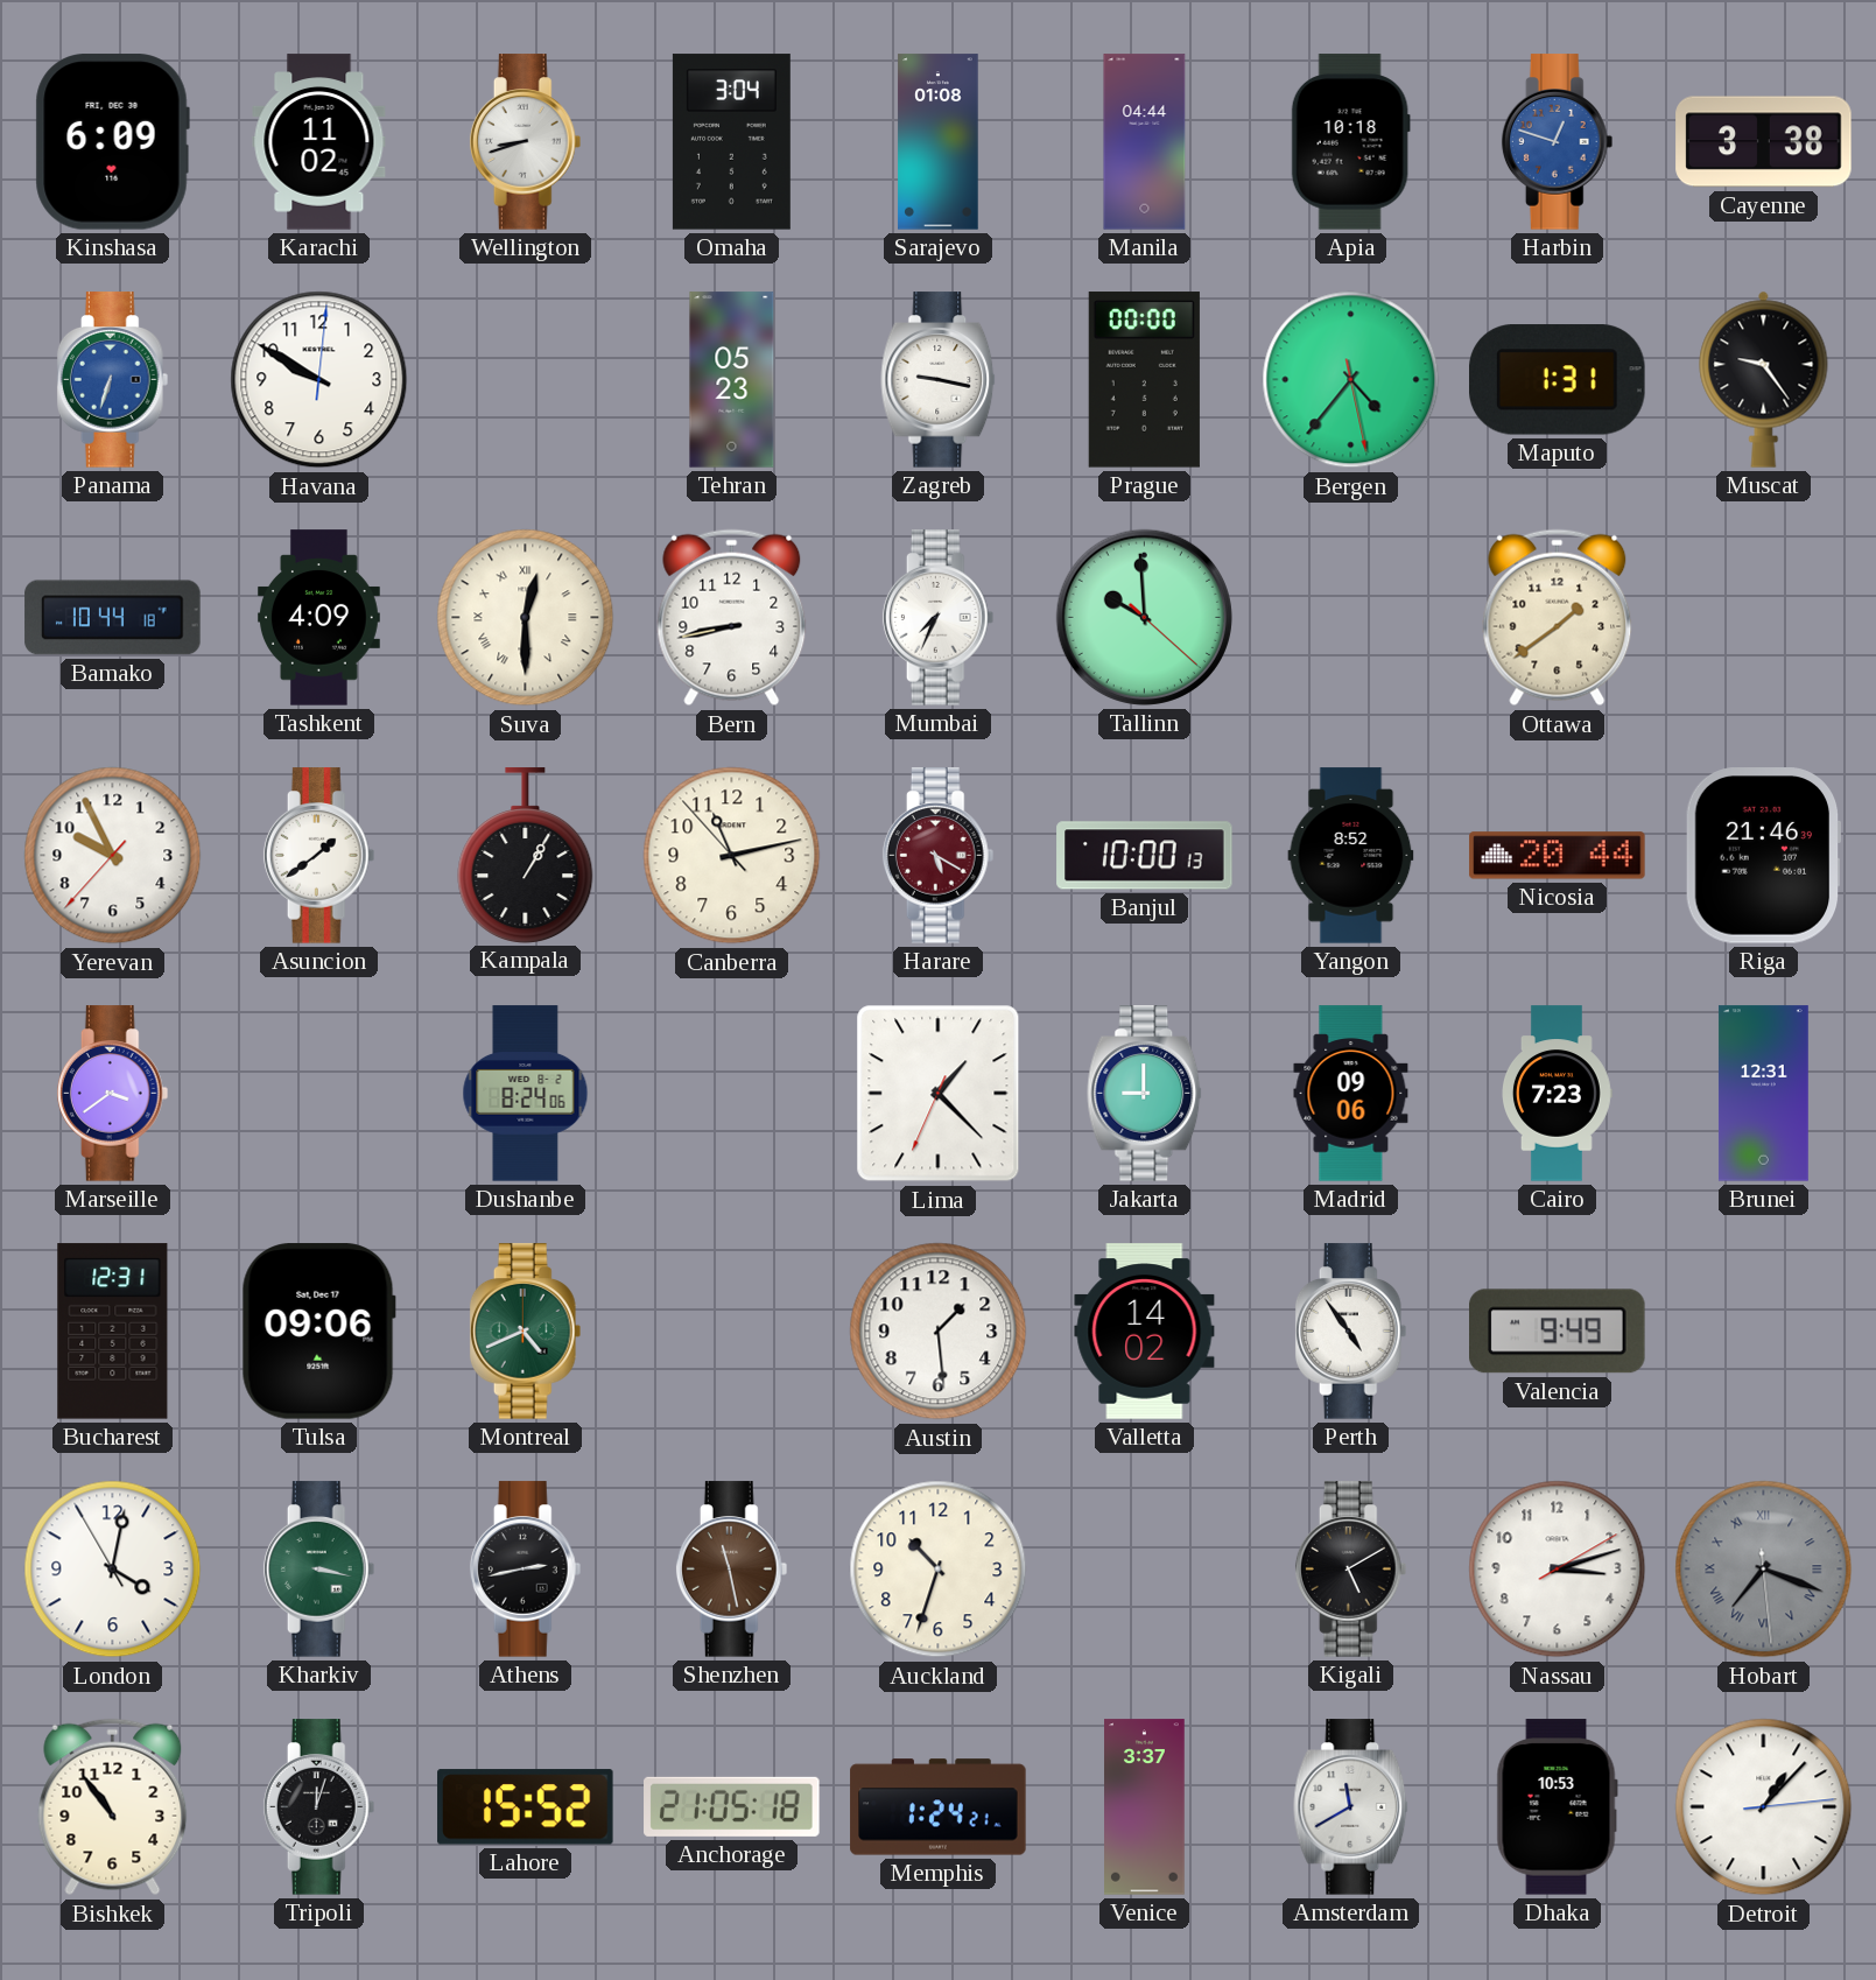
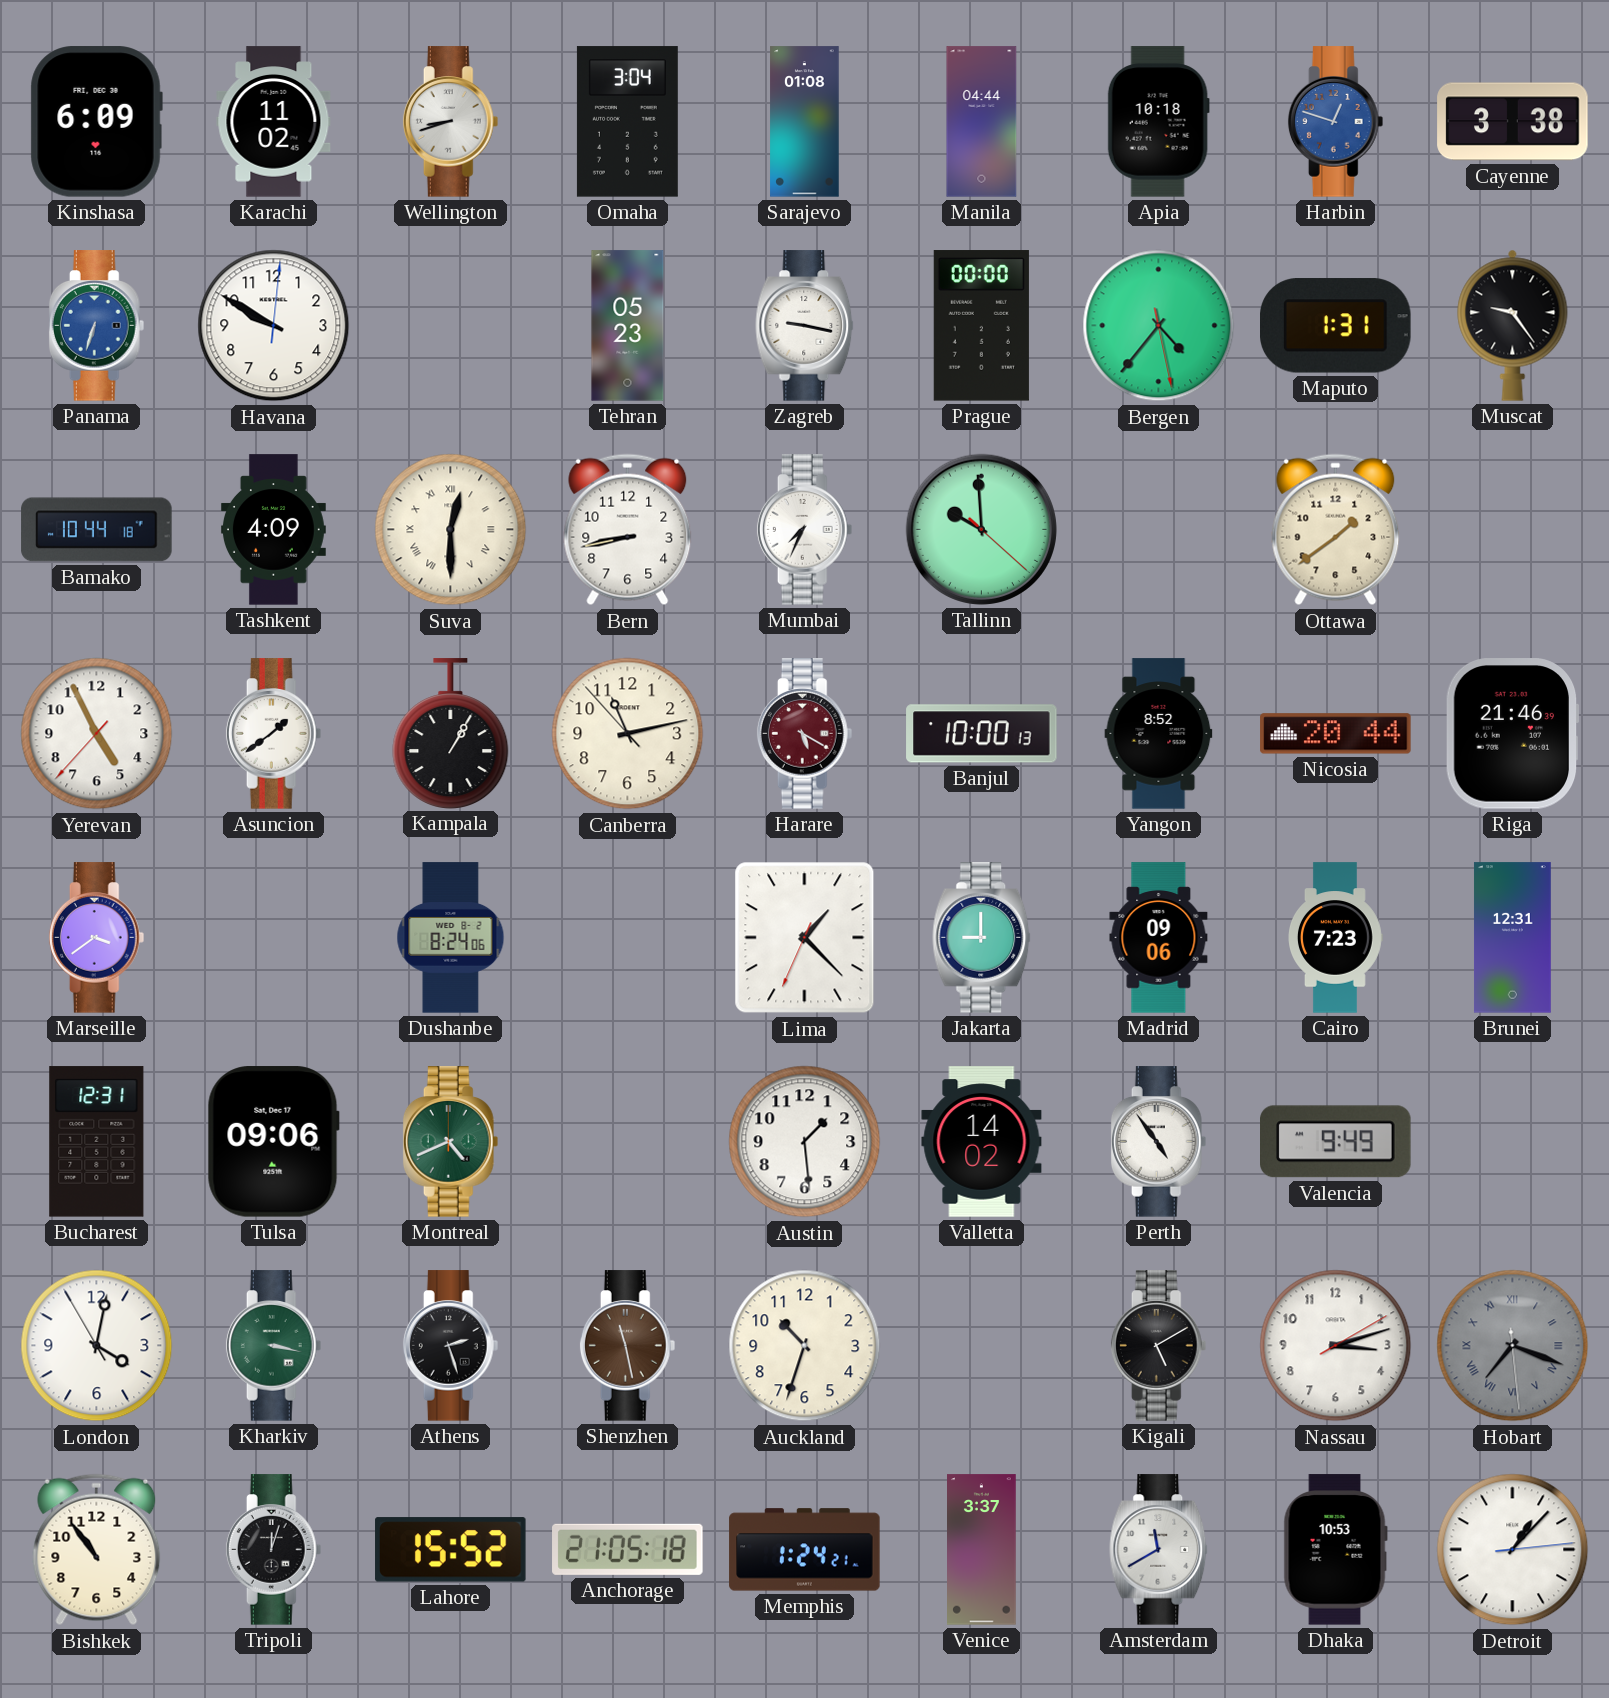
Yerevan: 9:55 -> 4:55
Athens: 2:43 -> 2:27
